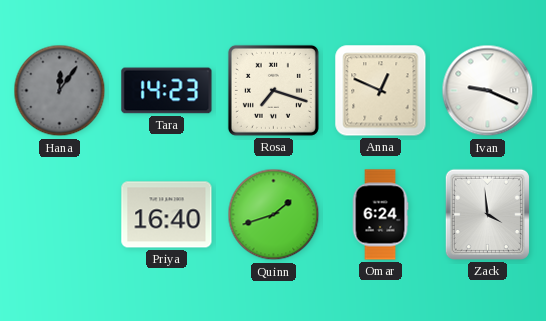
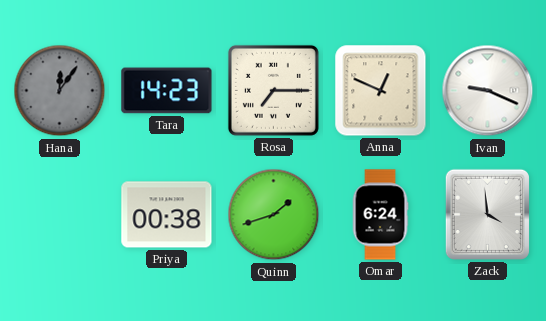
Rosa: 7:18 -> 7:15
Priya: 16:40 -> 00:38
